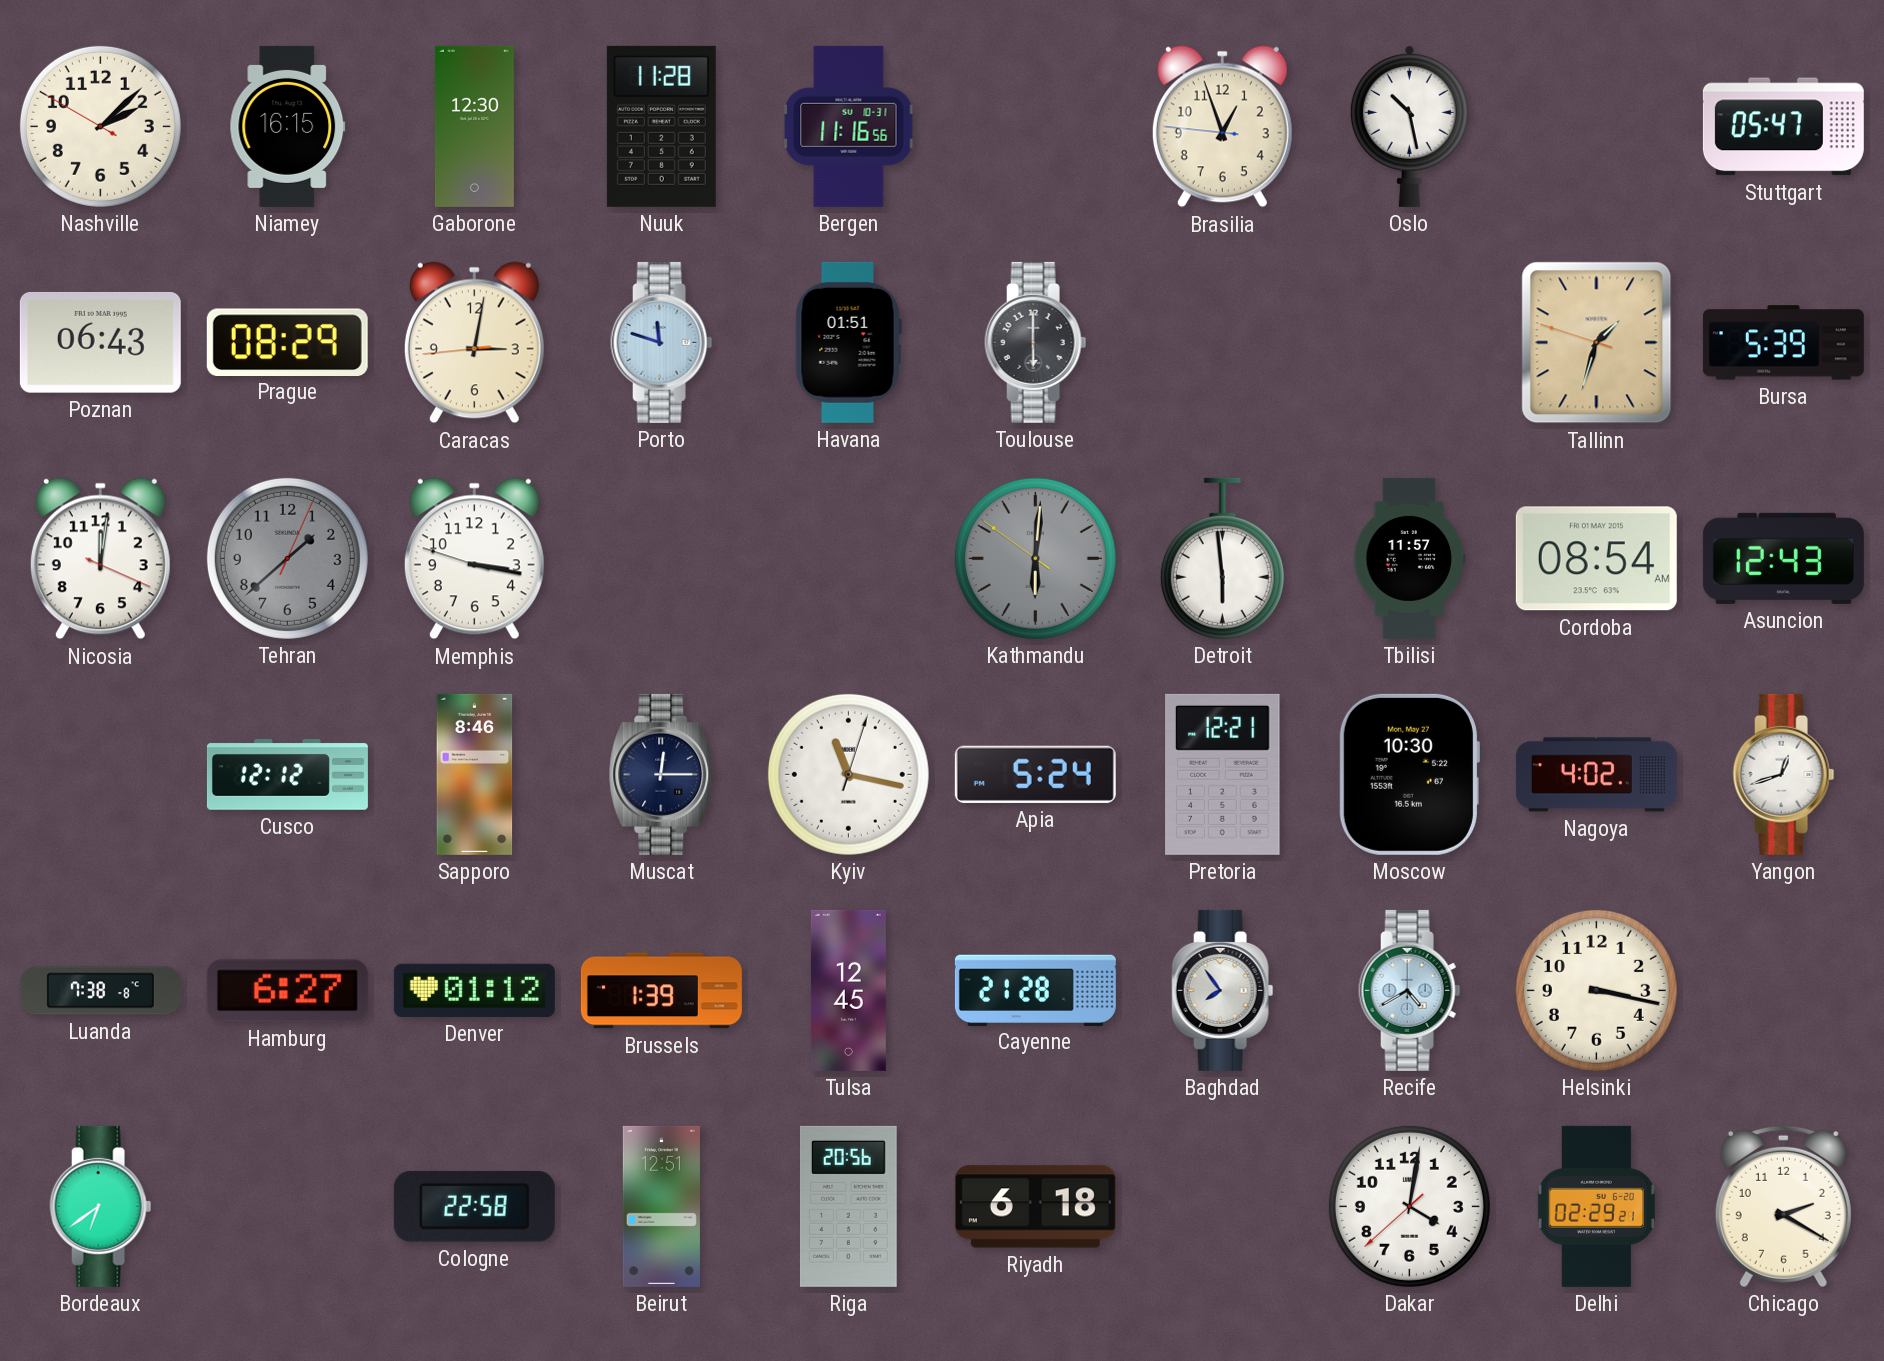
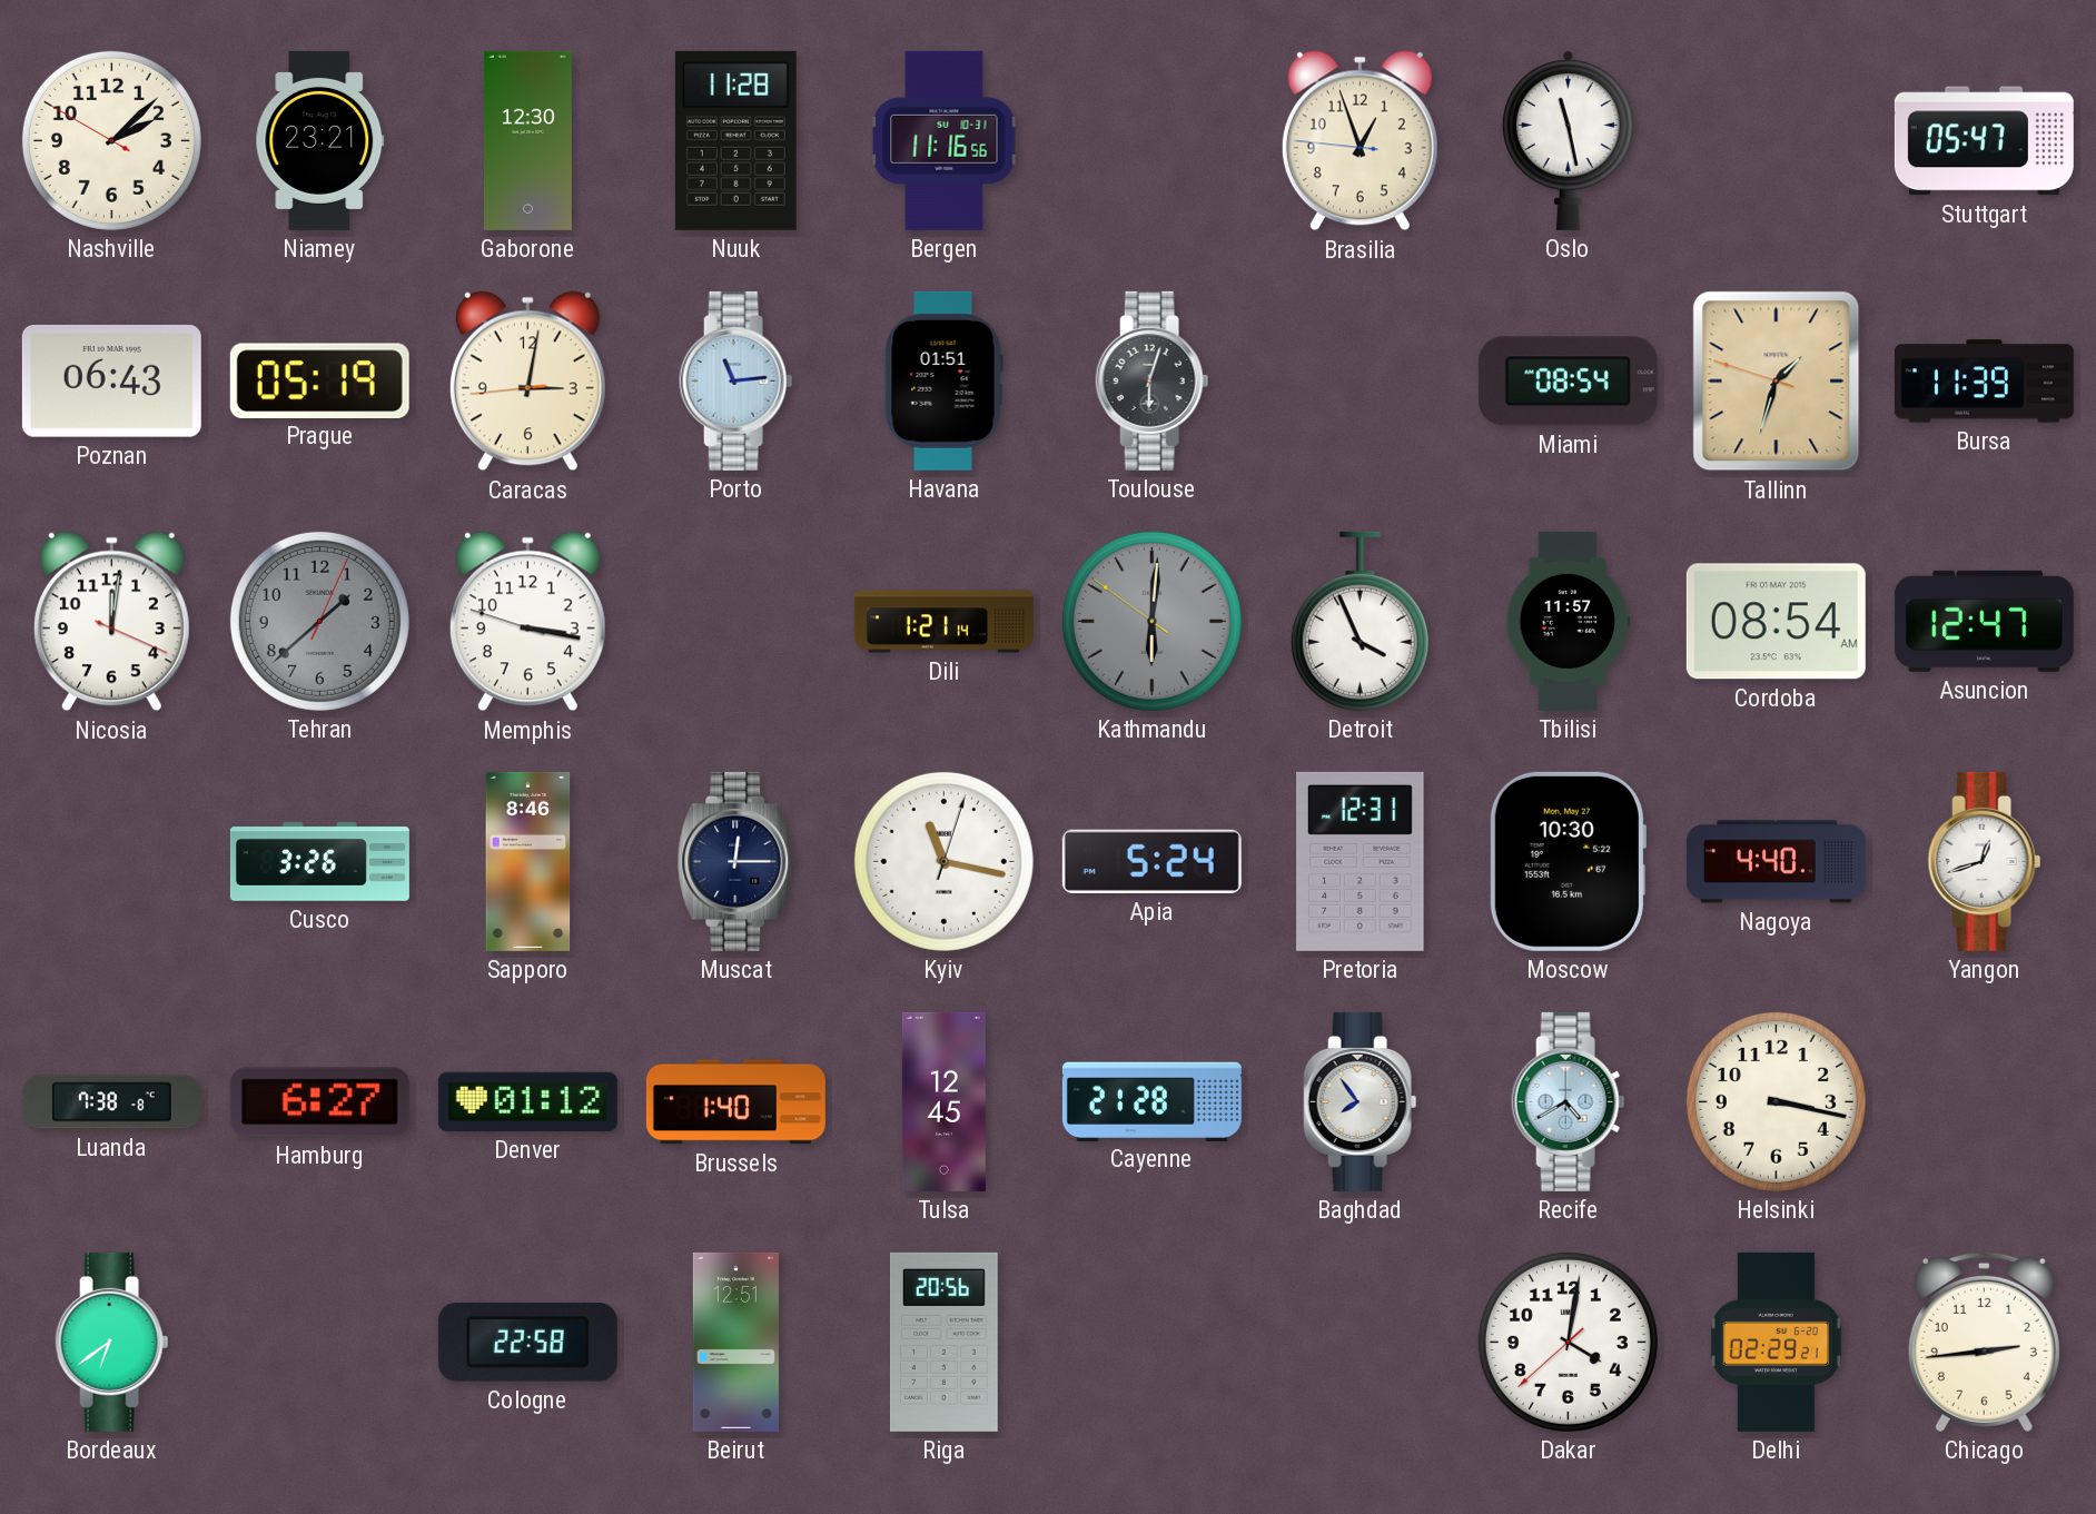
Niamey: 16:15 -> 23:21
Oslo: 10:28 -> 11:28
Prague: 08:29 -> 05:19
Porto: 11:48 -> 11:14
Toulouse: 6:00 -> 6:03
Miami: none -> 08:54
Bursa: 5:39 -> 11:39
Dili: none -> 1:21
Detroit: 5:59 -> 3:56
Asuncion: 12:43 -> 12:47
Cusco: 12:12 -> 3:26
Pretoria: 12:21 -> 12:31
Nagoya: 4:02 -> 4:40
Brussels: 1:39 -> 1:40
Riyadh: 6:18 -> none
Chicago: 2:20 -> 2:44
